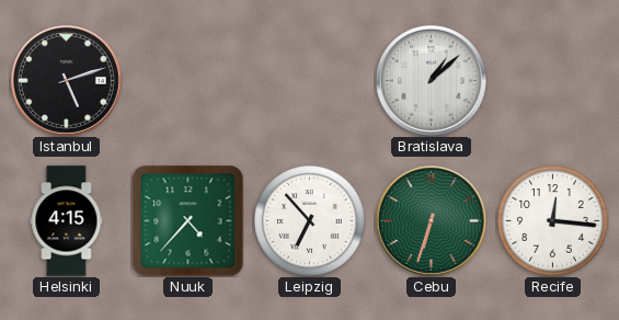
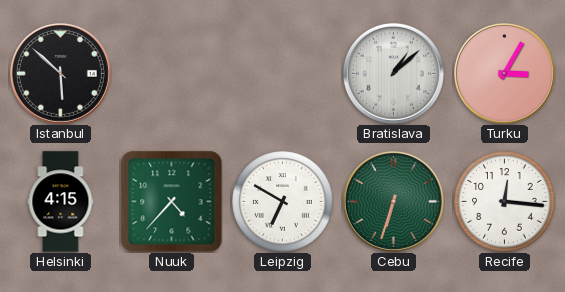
Istanbul: 5:12 -> 5:52
Turku: none -> 3:05
Leipzig: 6:53 -> 6:50
